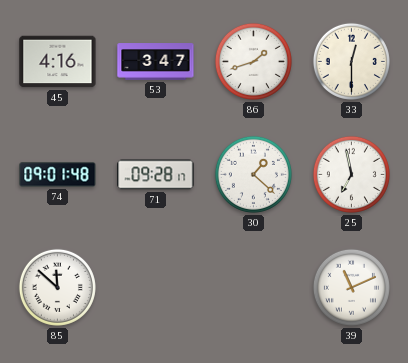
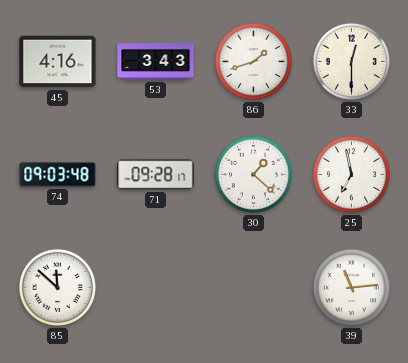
53: 3:47 -> 3:43
74: 09:01 -> 09:03
39: 11:11 -> 11:14
